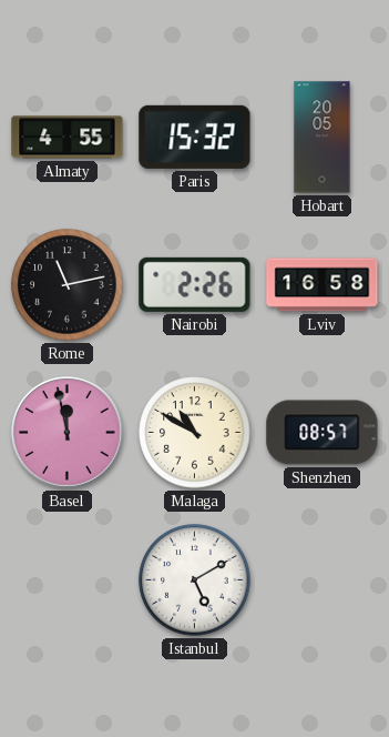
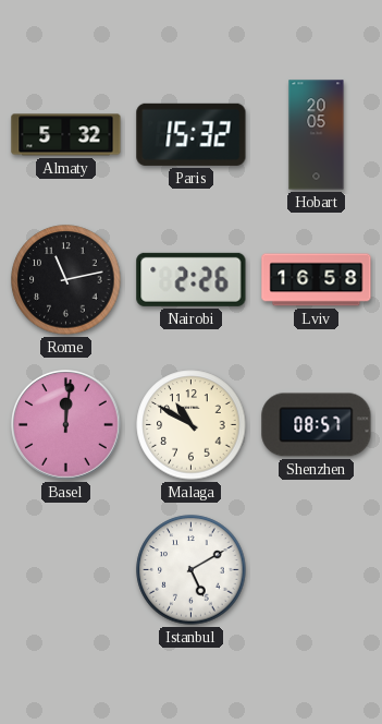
Almaty: 4:55 -> 5:32
Basel: 11:58 -> 12:01
